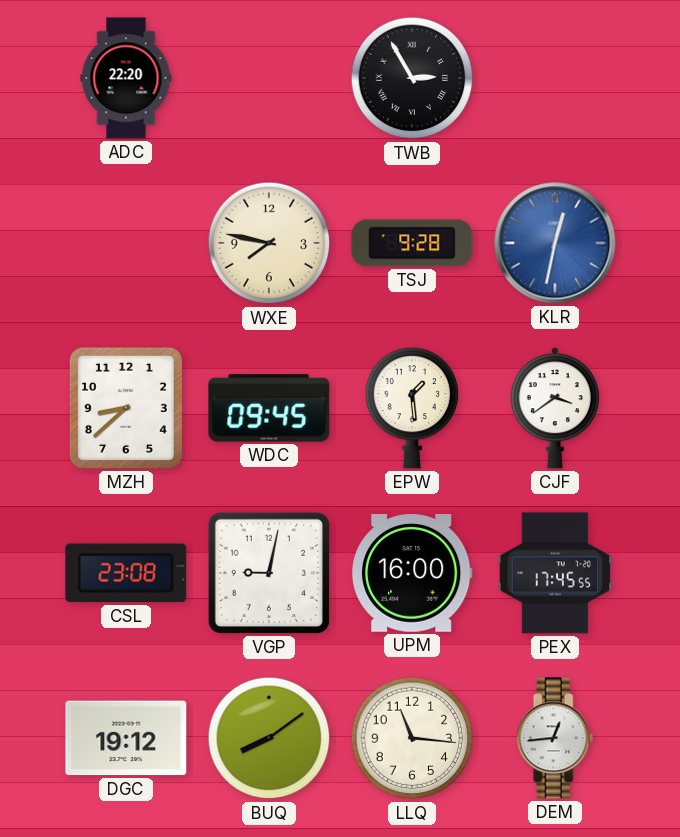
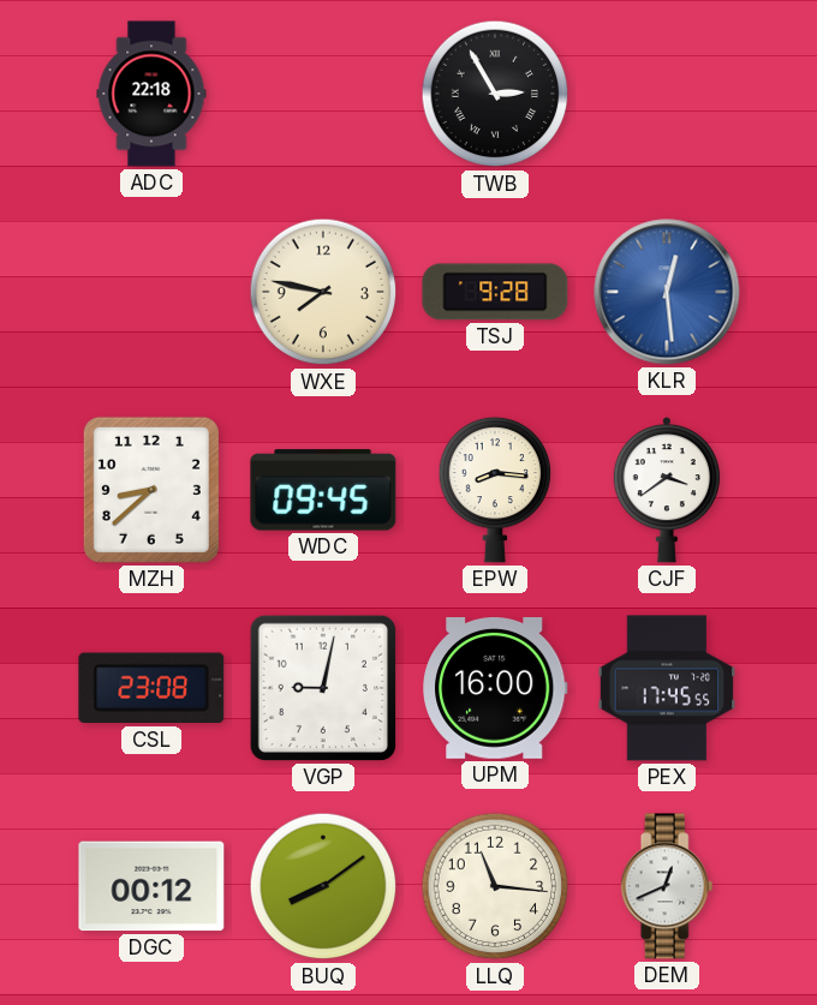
ADC: 22:20 -> 22:18
KLR: 12:32 -> 12:29
EPW: 1:29 -> 8:16
DGC: 19:12 -> 00:12
DEM: 12:44 -> 12:41
